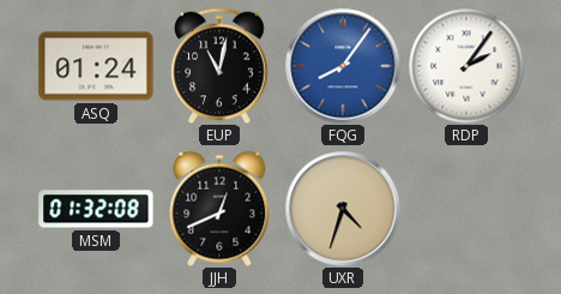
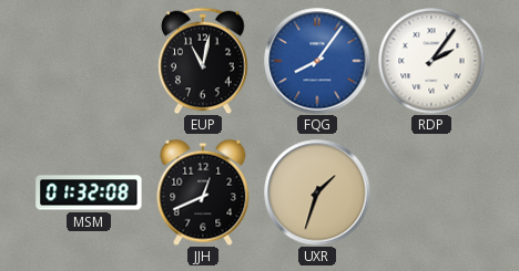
ASQ: 01:24 -> none
UXR: 4:33 -> 1:33
